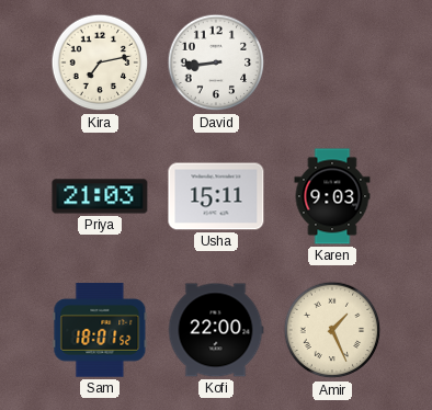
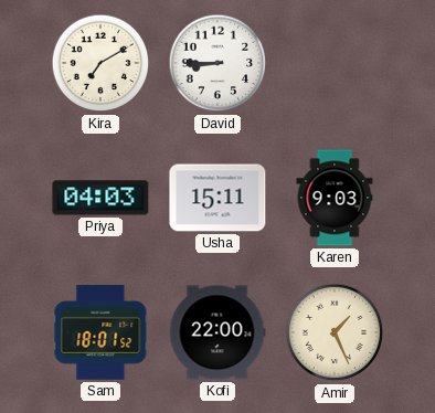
Kira: 7:13 -> 7:10
David: 8:44 -> 8:45
Priya: 21:03 -> 04:03
